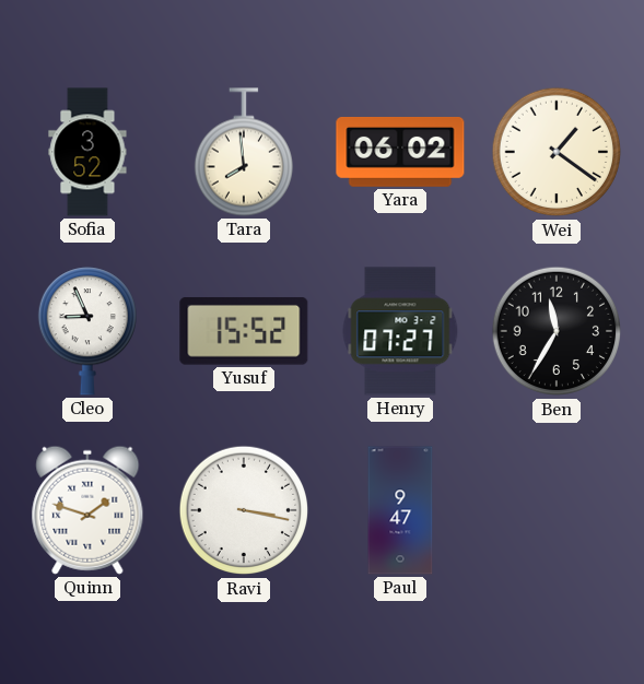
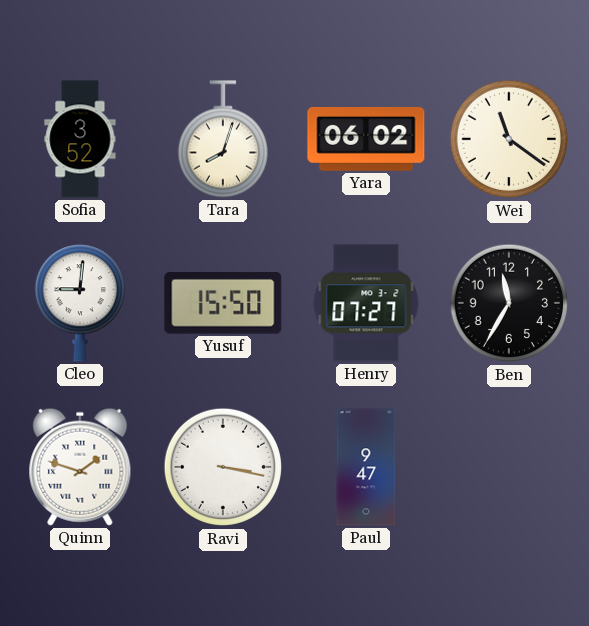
Tara: 7:59 -> 8:03
Wei: 1:21 -> 11:21
Cleo: 8:56 -> 9:01
Yusuf: 15:52 -> 15:50
